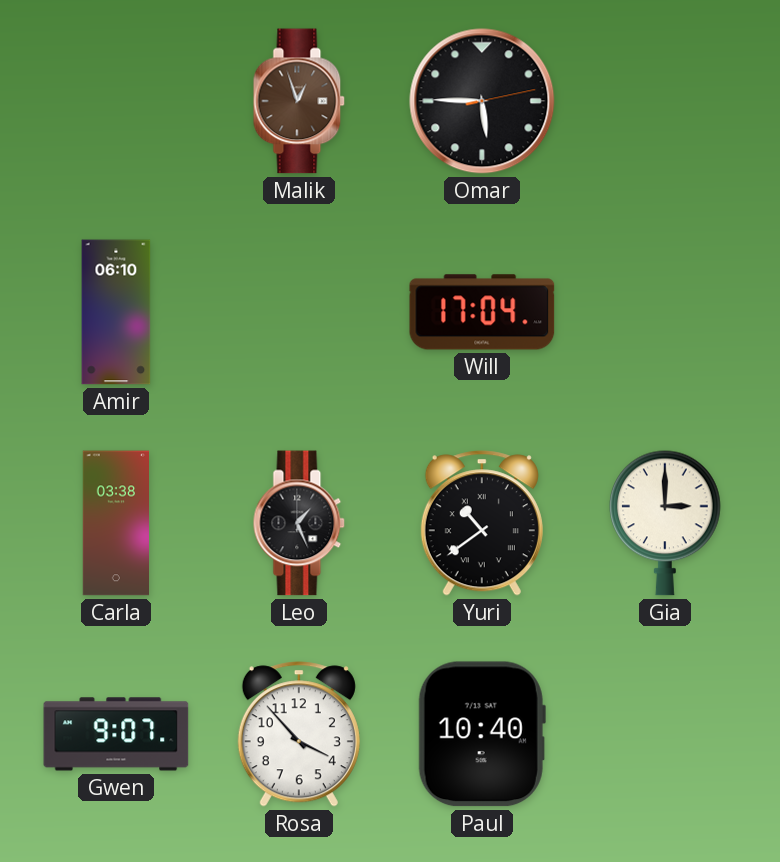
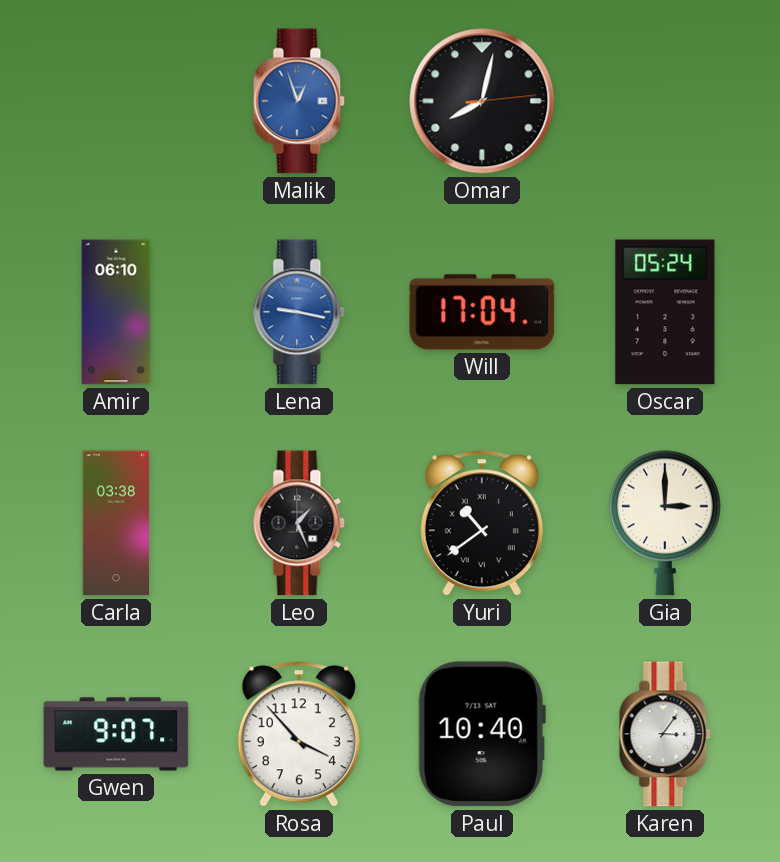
Malik dial: brown -> blue
Omar: 5:45 -> 8:02
Lena: none -> 9:17
Oscar: none -> 05:24
Karen: none -> 3:06
